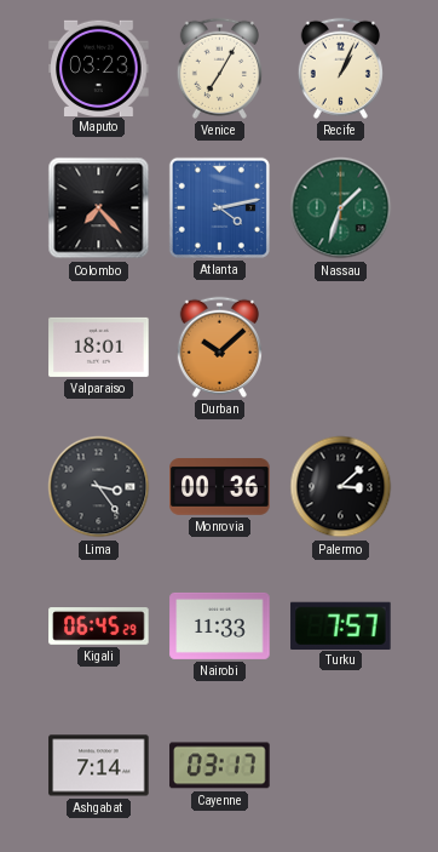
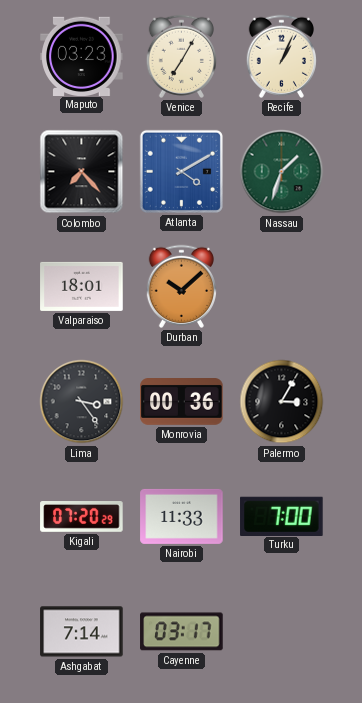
Atlanta: 4:13 -> 4:10
Palermo: 3:08 -> 3:05
Kigali: 06:45 -> 07:20
Turku: 7:57 -> 7:00
